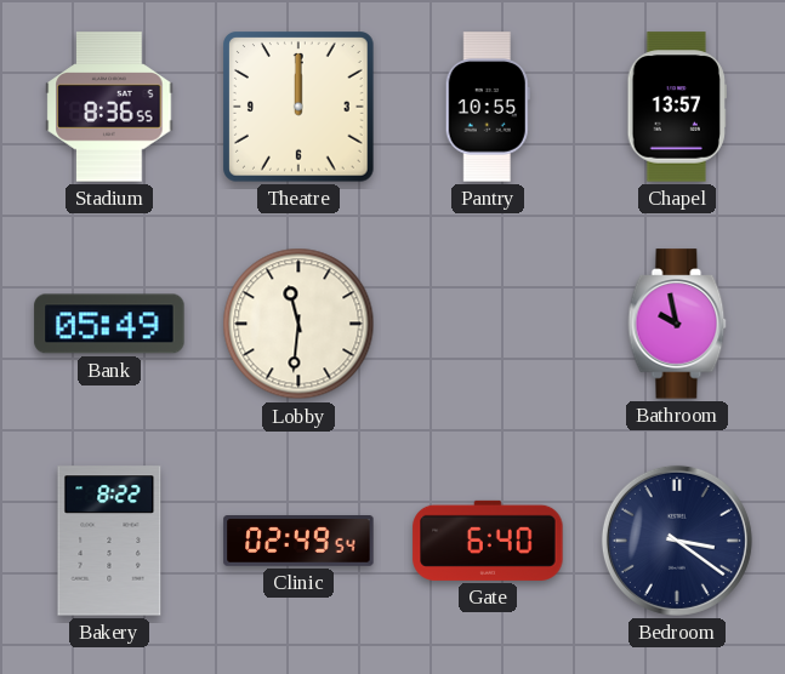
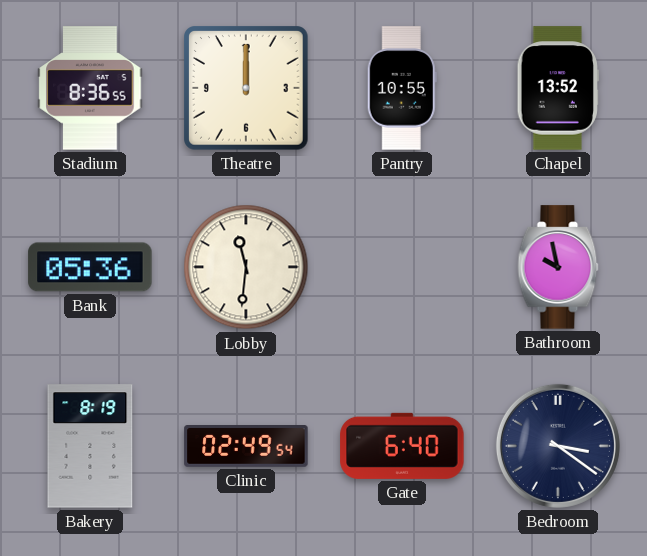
Chapel: 13:57 -> 13:52
Bank: 05:49 -> 05:36
Bakery: 8:22 -> 8:19
